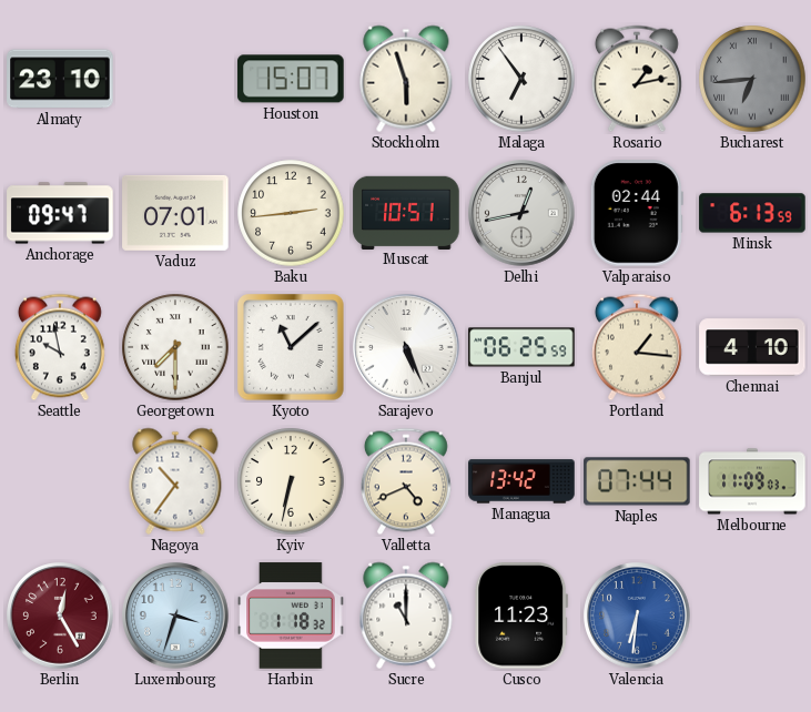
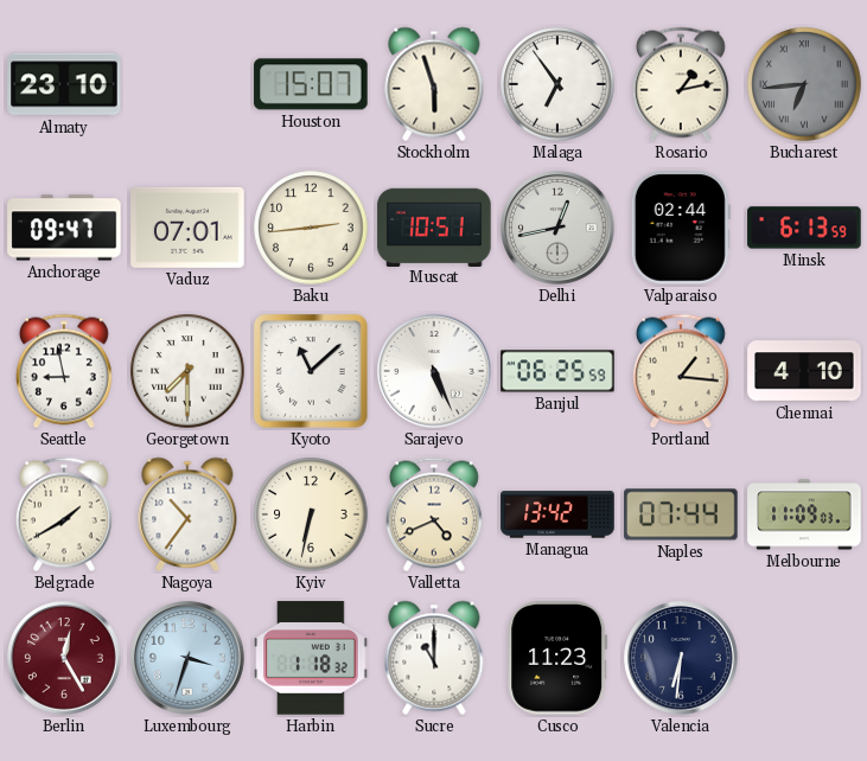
Seattle: 9:58 -> 8:58
Belgrade: none -> 1:40
Valencia dial: blue -> navy
